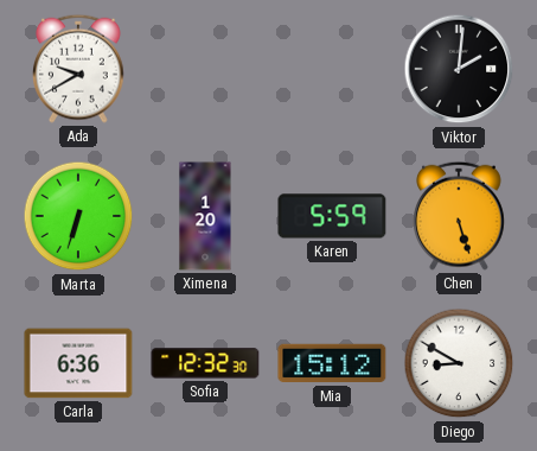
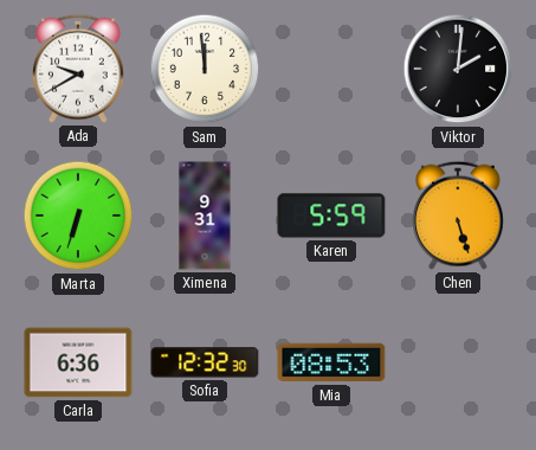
Sam: none -> 11:59
Ximena: 1:20 -> 9:31
Mia: 15:12 -> 08:53
Diego: 8:50 -> none
